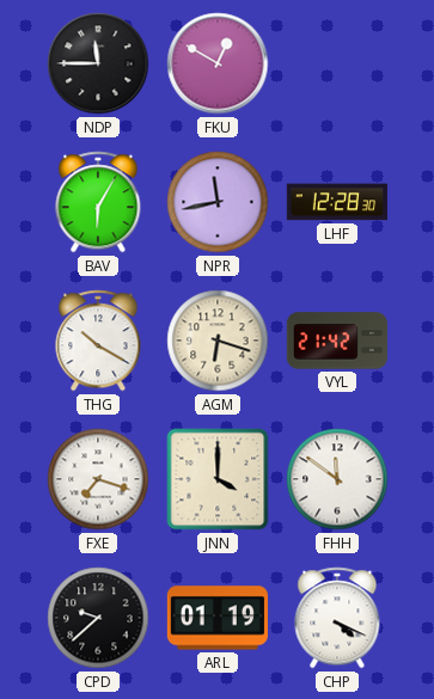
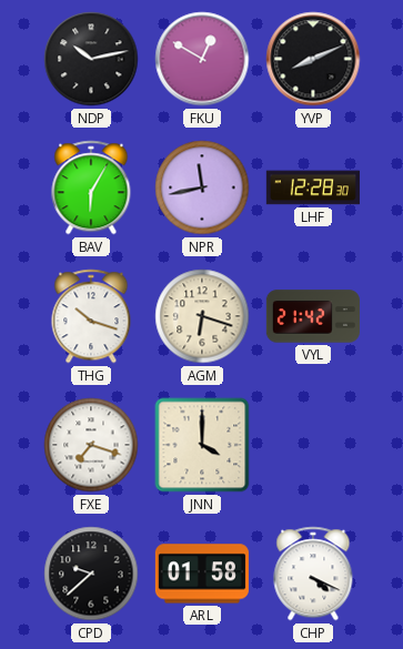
NDP: 11:45 -> 10:13
YVP: none -> 8:11
THG: 10:20 -> 10:18
FHH: 11:51 -> none
ARL: 01:19 -> 01:58
